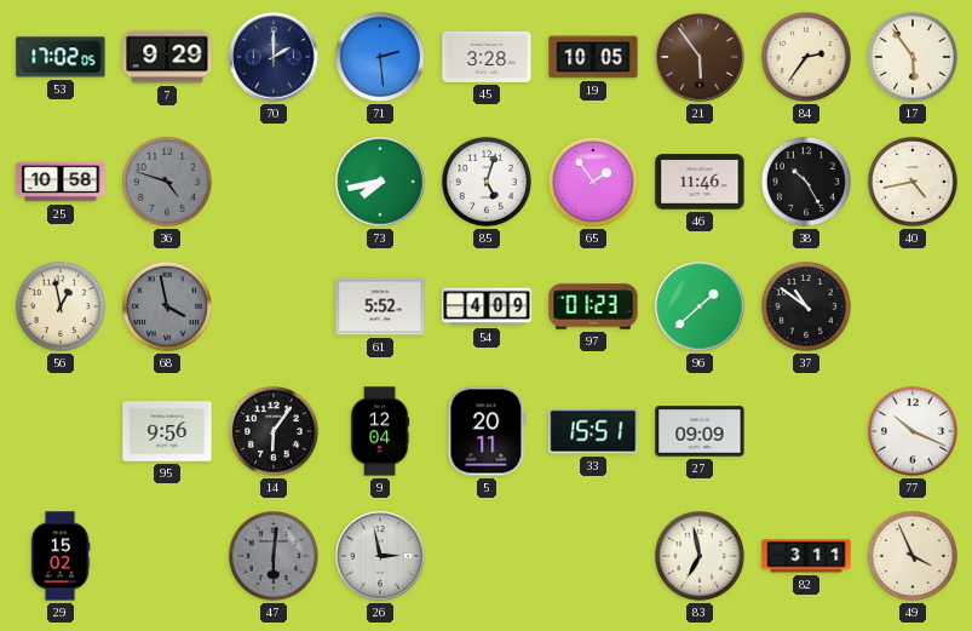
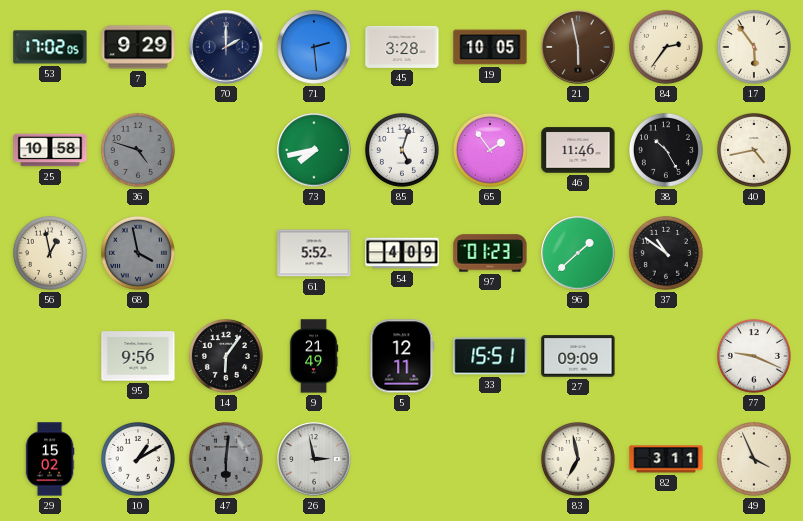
21: 5:54 -> 5:58
9: 12:04 -> 21:49
5: 20:11 -> 12:11
77: 10:19 -> 9:19
10: none -> 1:10
